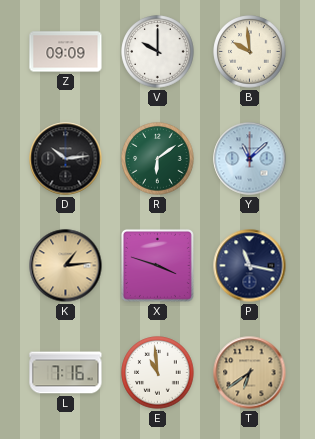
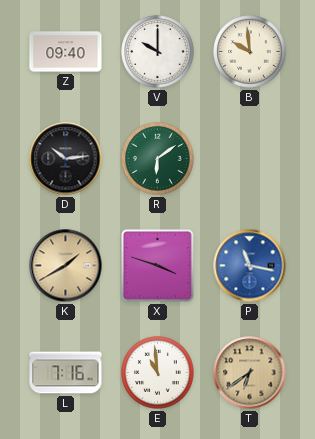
Z: 09:09 -> 09:40
Y: 11:08 -> none
K: 1:14 -> 1:40
P dial: navy -> blue
